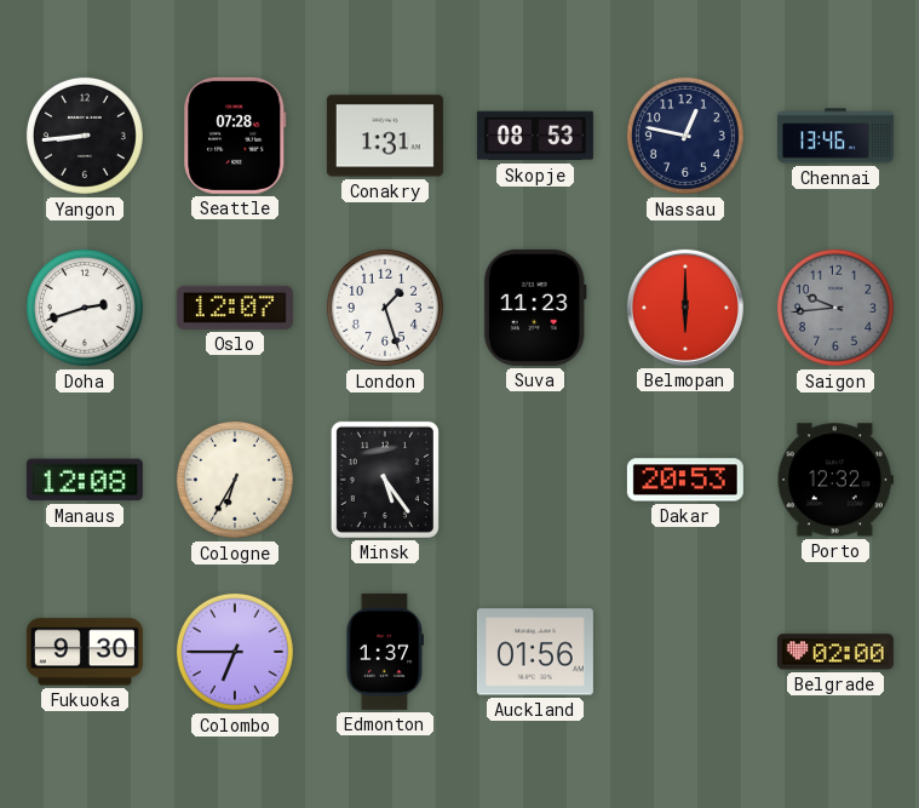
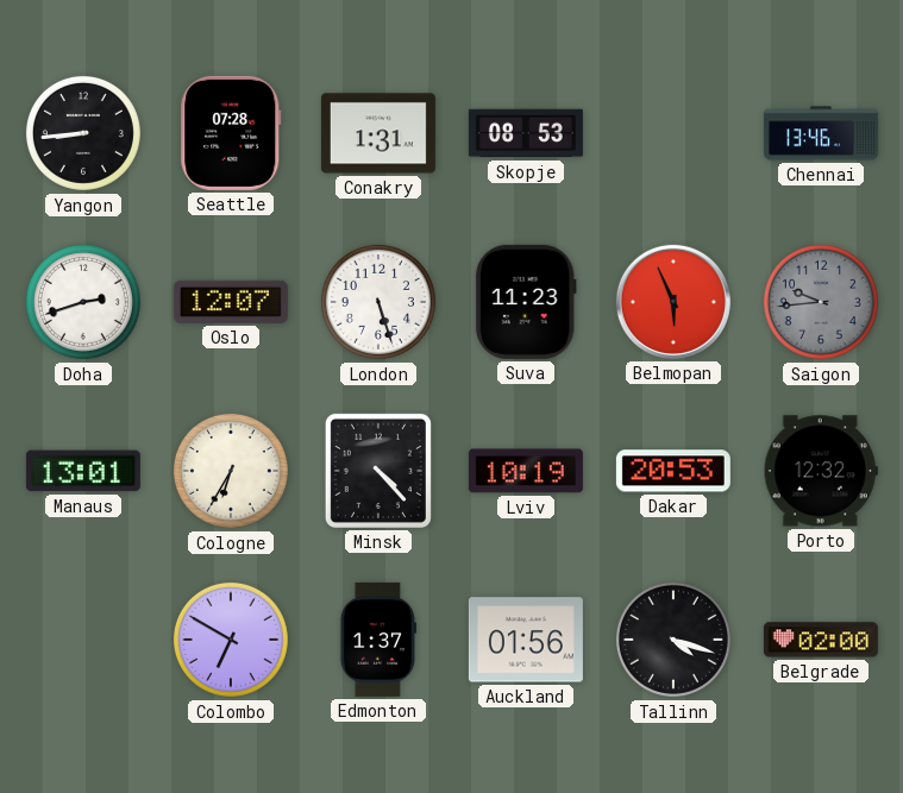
Nassau: 12:47 -> none
London: 1:27 -> 5:27
Belmopan: 6:00 -> 5:56
Manaus: 12:08 -> 13:01
Minsk: 5:24 -> 4:23
Lviv: none -> 10:19
Fukuoka: 9:30 -> none
Colombo: 6:45 -> 6:50
Tallinn: none -> 4:18
